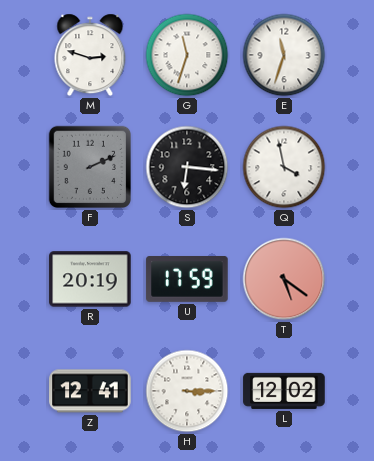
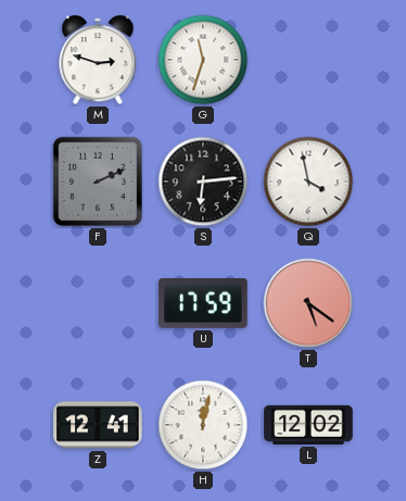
E: 11:33 -> none
S: 6:16 -> 6:14
R: 20:19 -> none
H: 3:15 -> 12:02
